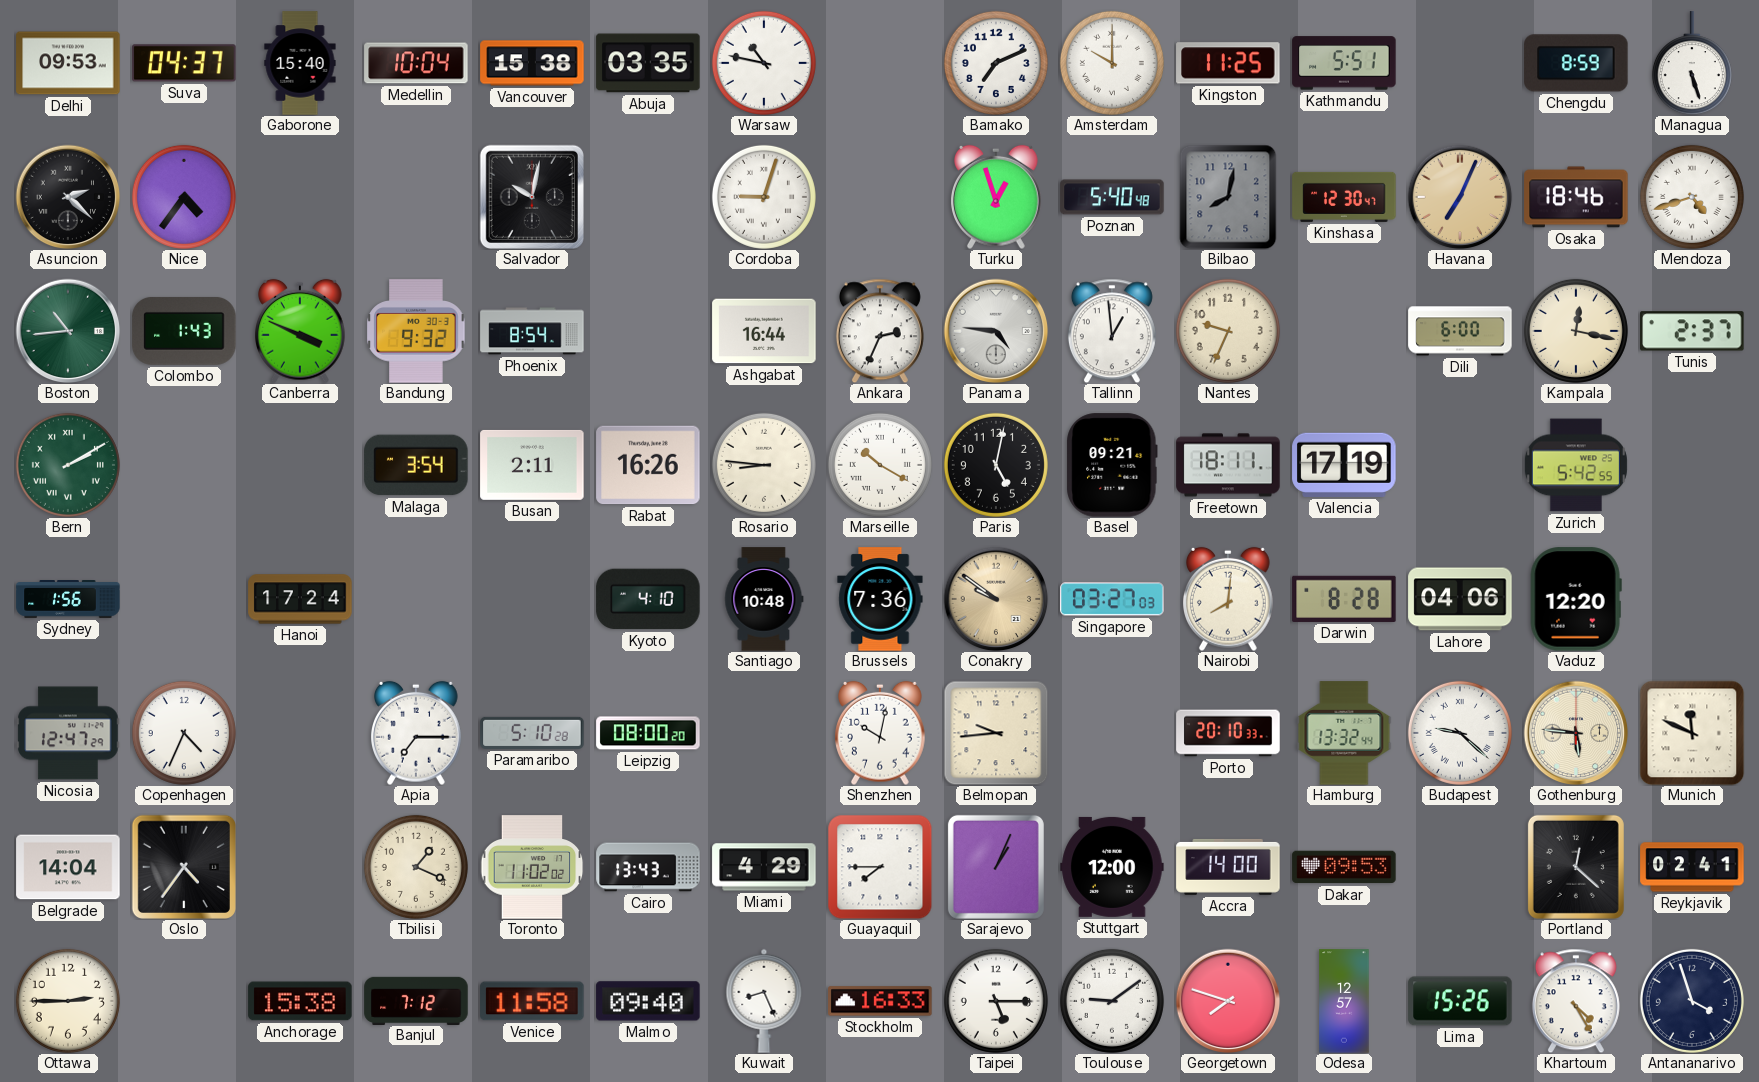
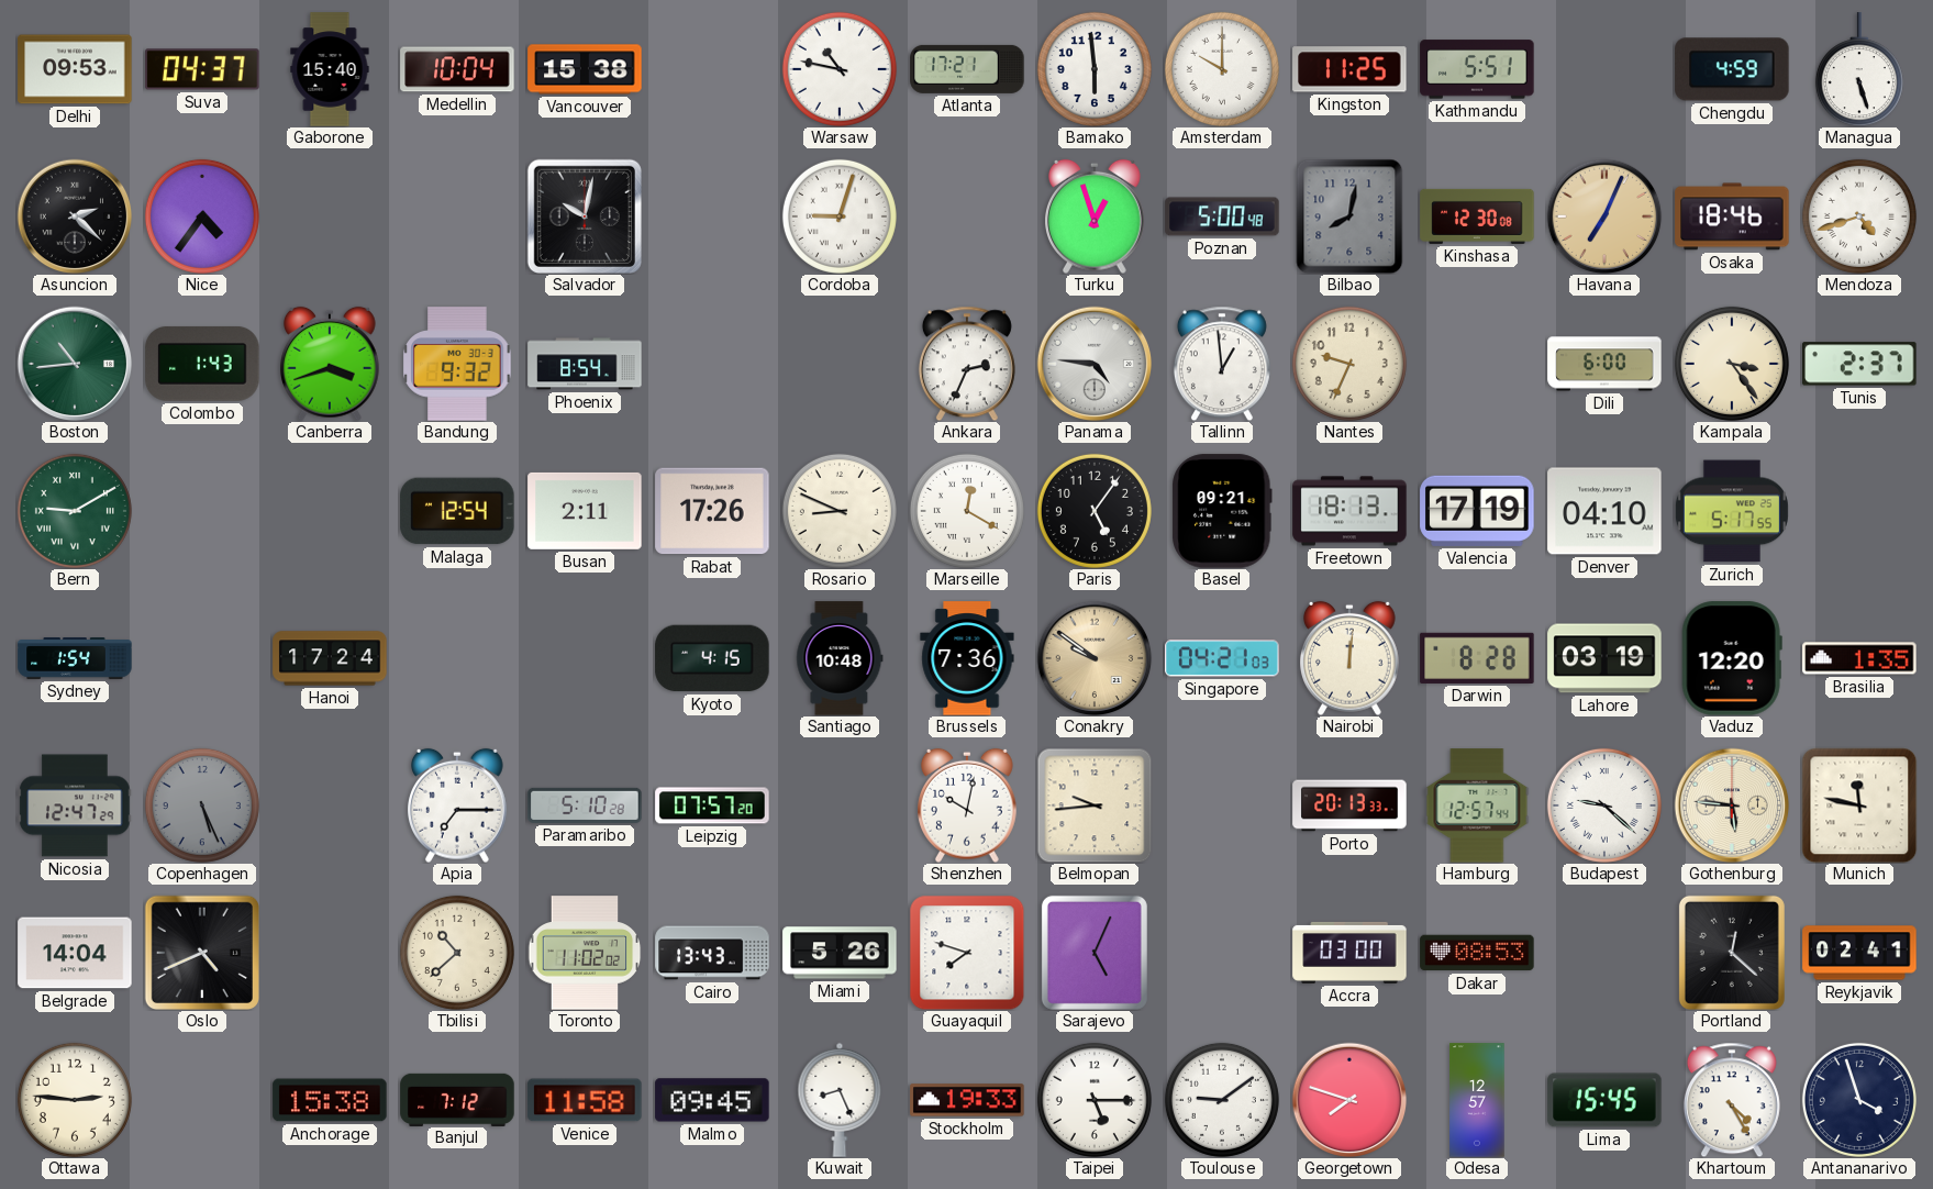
Abuja: 03:35 -> none
Atlanta: none -> 17:21
Bamako: 7:11 -> 5:59
Chengdu: 8:59 -> 4:59
Poznan: 5:40 -> 5:00
Kinshasa: 12:30:47 -> 12:30:08
Canberra: 3:49 -> 3:42
Ashgabat: 16:44 -> none
Kampala: 12:17 -> 3:24
Bern: 2:10 -> 9:10
Malaga: 3:54 -> 12:54
Rabat: 16:26 -> 17:26
Rosario: 8:46 -> 8:49
Marseille: 10:20 -> 12:20
Paris: 5:02 -> 5:06
Freetown: 18:11 -> 18:13
Denver: none -> 04:10
Zurich: 5:42 -> 5:17
Sydney: 1:56 -> 1:54
Kyoto: 4:10 -> 4:15
Singapore: 03:27 -> 04:21
Nairobi: 8:01 -> 12:01
Lahore: 04:06 -> 03:19
Brasilia: none -> 1:35
Copenhagen: 4:34 -> 5:26
Copenhagen dial: white -> grey
Leipzig: 08:00 -> 07:57
Porto: 20:10 -> 20:13
Hamburg: 13:32 -> 12:57
Munich: 11:49 -> 11:47
Oslo: 4:36 -> 4:41
Tbilisi: 1:19 -> 10:38
Miami: 4:29 -> 5:26
Guayaquil: 7:45 -> 7:48
Sarajevo: 1:04 -> 5:04
Stuttgart: 12:00 -> none
Accra: 14:00 -> 03:00
Dakar: 09:53 -> 08:53
Ottawa: 2:45 -> 2:46
Malmo: 09:40 -> 09:45
Stockholm: 16:33 -> 19:33
Lima: 15:26 -> 15:45
